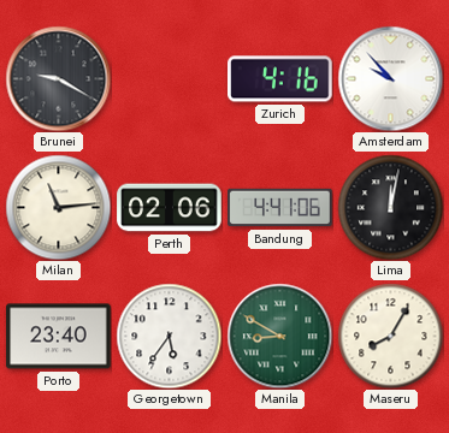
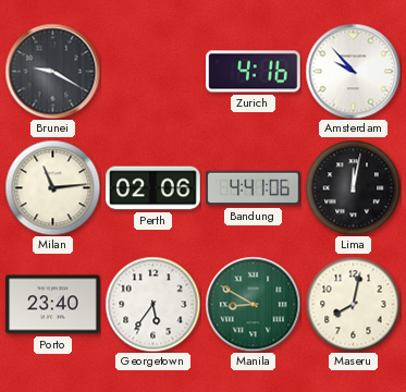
Maseru: 8:05 -> 8:02
